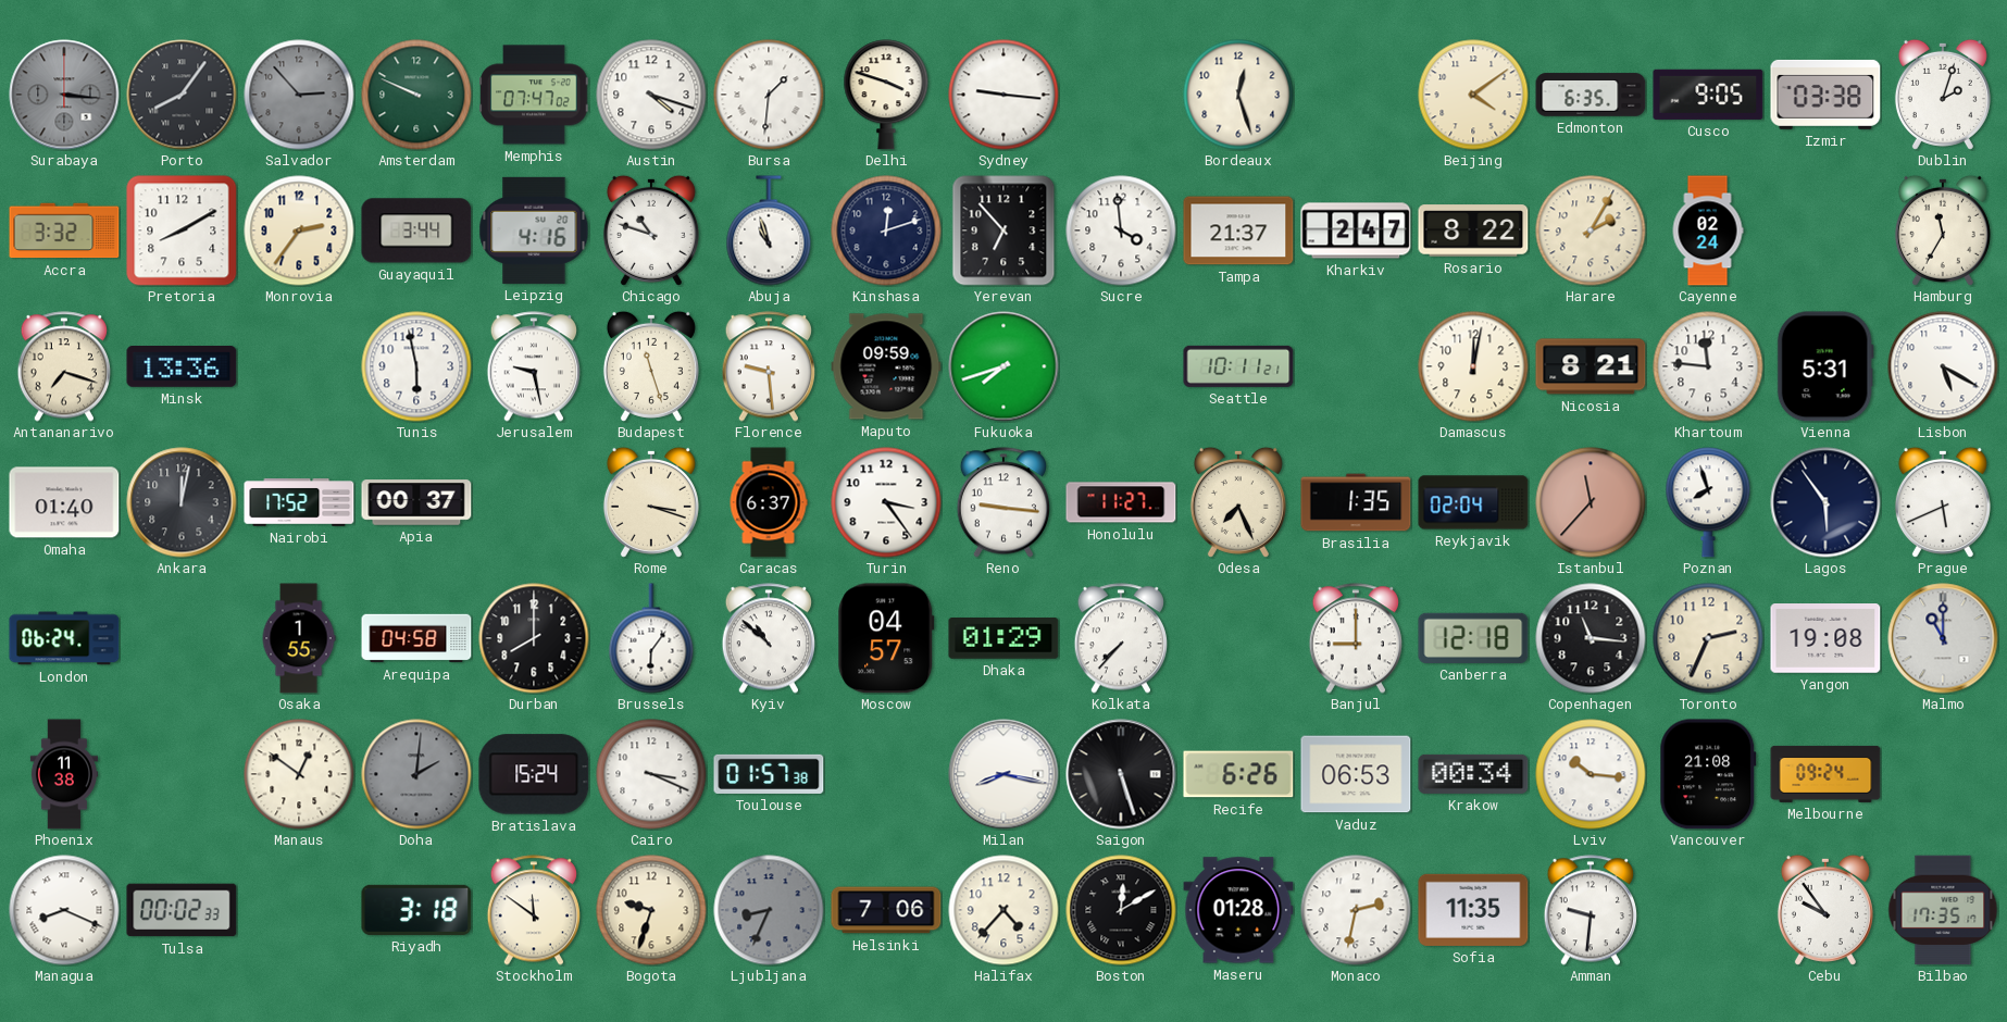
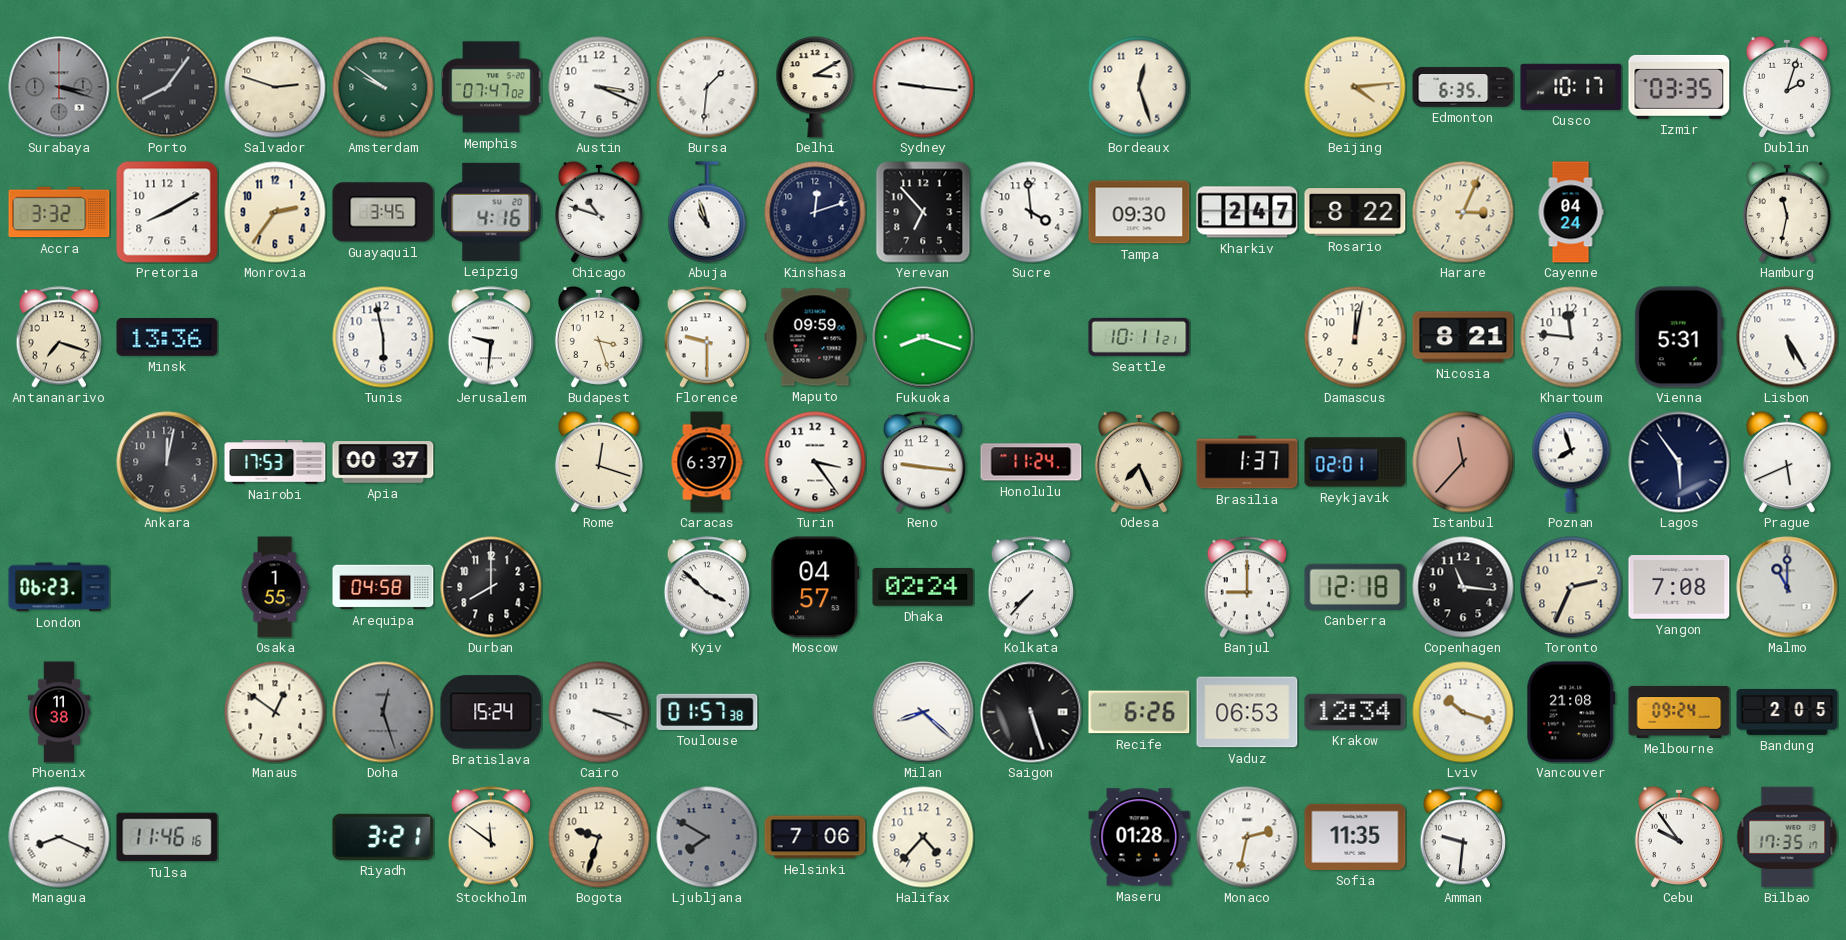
Surabaya: 3:16 -> 3:18
Salvador: 2:53 -> 2:48
Salvador dial: grey -> cream
Amsterdam: 9:49 -> 9:51
Austin: 4:18 -> 3:19
Delhi: 3:48 -> 3:10
Beijing: 4:09 -> 4:14
Cusco: 9:05 -> 10:17
Izmir: 03:38 -> 03:35
Guayaquil: 3:44 -> 3:45
Tampa: 21:37 -> 09:30
Harare: 2:05 -> 3:04
Cayenne: 02:24 -> 04:24
Hamburg: 11:35 -> 11:32
Jerusalem: 9:28 -> 9:31
Budapest: 11:27 -> 3:27
Florence: 9:29 -> 9:30
Fukuoka: 7:42 -> 8:18
Lisbon: 5:20 -> 5:25
Omaha: 01:40 -> none
Nairobi: 17:52 -> 17:53
Rome: 3:18 -> 12:18
Honolulu: 11:27 -> 11:24
Brasilia: 1:35 -> 1:37
Reykjavik: 02:04 -> 02:01
London: 06:24 -> 06:23
Brussels: 6:06 -> none
Kyiv: 10:52 -> 3:52
Dhaka: 01:29 -> 02:24
Yangon: 19:08 -> 7:08
Doha: 2:01 -> 12:27
Milan: 8:17 -> 8:22
Krakow: 00:34 -> 12:34
Lviv: 10:16 -> 10:18
Bandung: none -> 2:05
Tulsa: 00:02 -> 11:46
Riyadh: 3:18 -> 3:21
Ljubljana: 8:34 -> 7:50
Boston: 12:10 -> none
